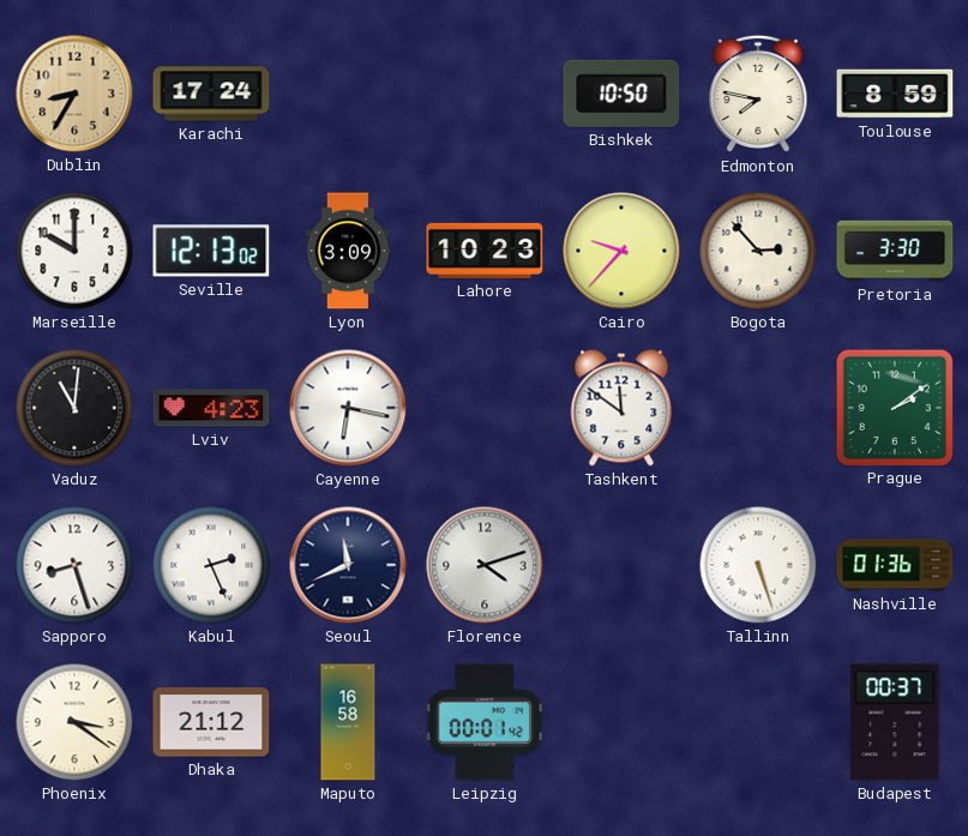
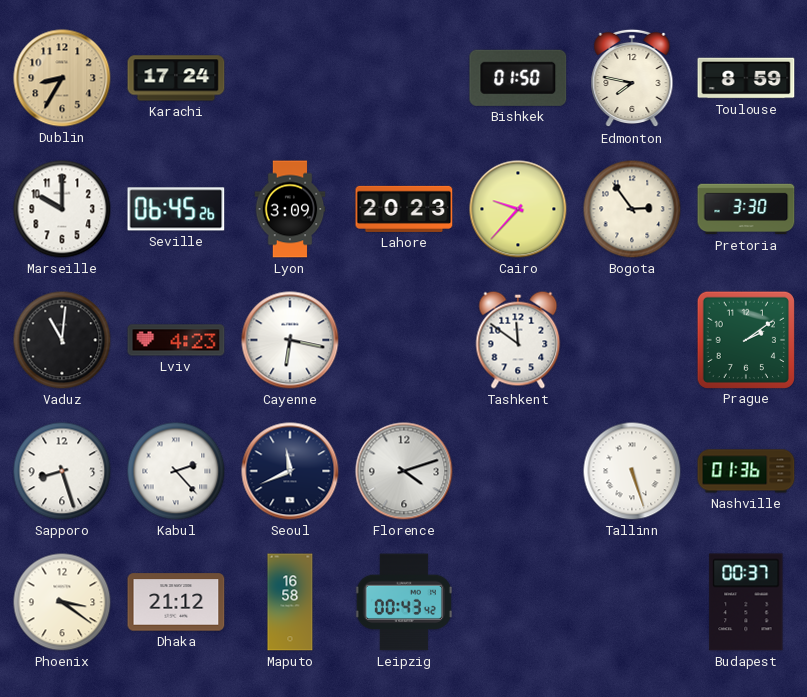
Bishkek: 10:50 -> 01:50
Seville: 12:13 -> 06:45
Lahore: 10:23 -> 20:23
Bogota: 2:53 -> 2:54
Kabul: 2:26 -> 2:23
Leipzig: 00:01 -> 00:43
